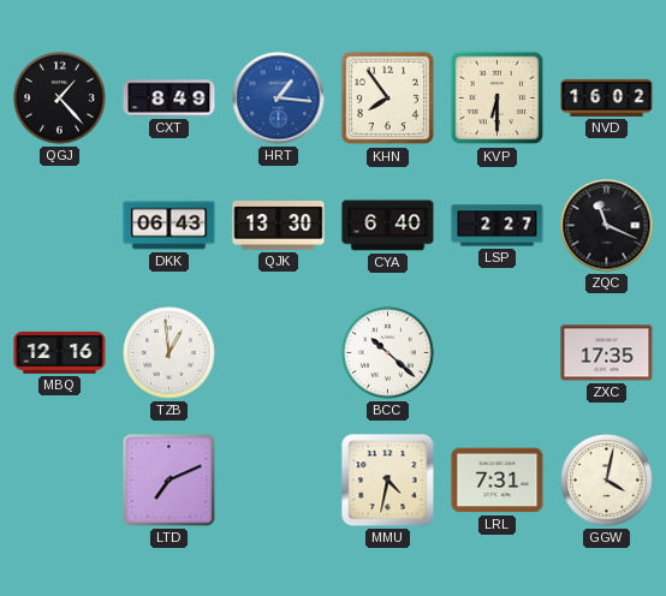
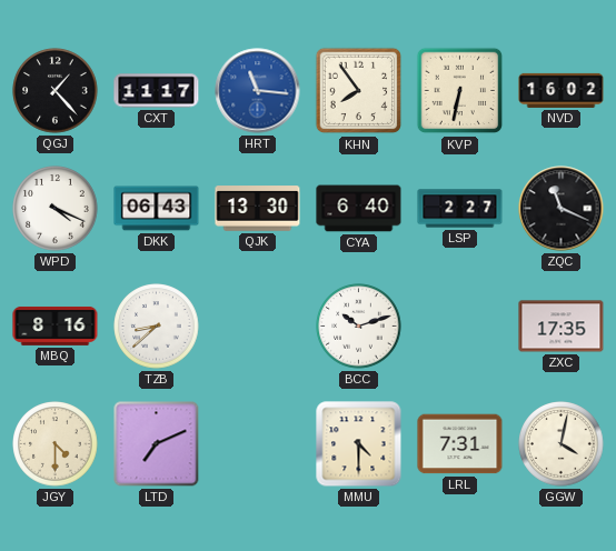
CXT: 8:49 -> 11:17
HRT: 1:16 -> 11:16
KVP: 6:30 -> 6:32
WPD: none -> 4:19
MBQ: 12:16 -> 8:16
TZB: 12:59 -> 8:38
BCC: 10:22 -> 10:12
JGY: none -> 4:30
MMU: 4:32 -> 4:30
